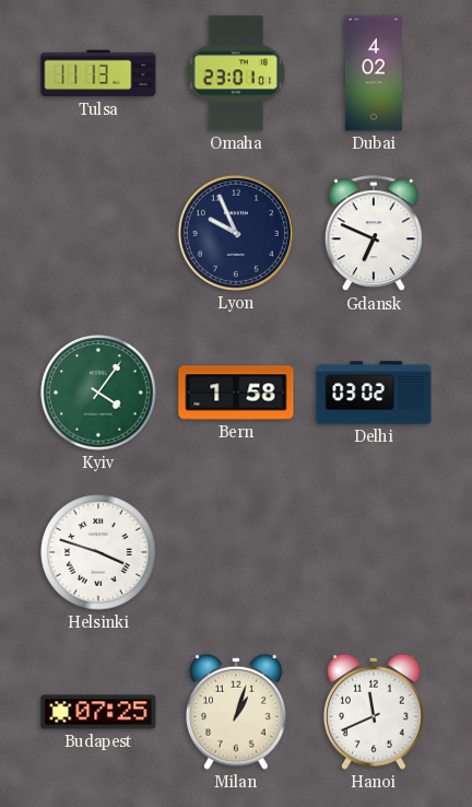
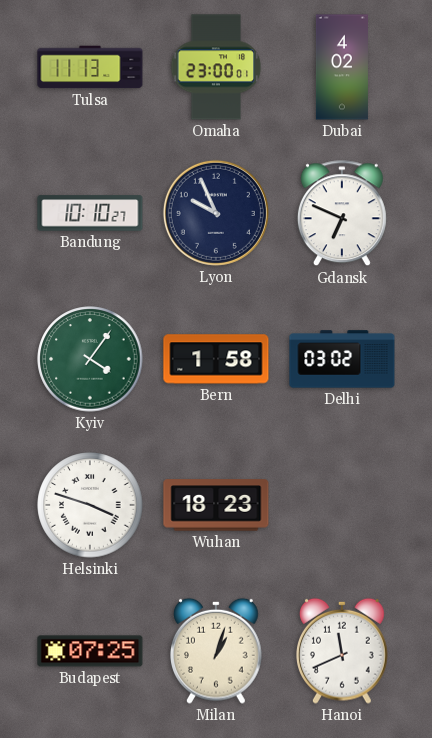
Omaha: 23:01 -> 23:00
Bandung: none -> 10:10
Wuhan: none -> 18:23
